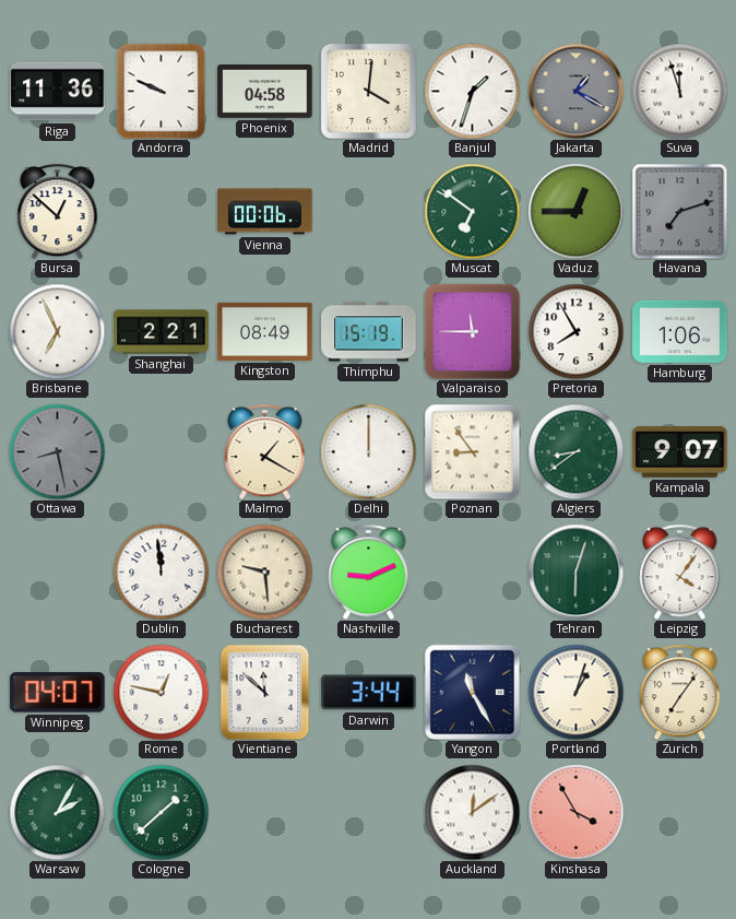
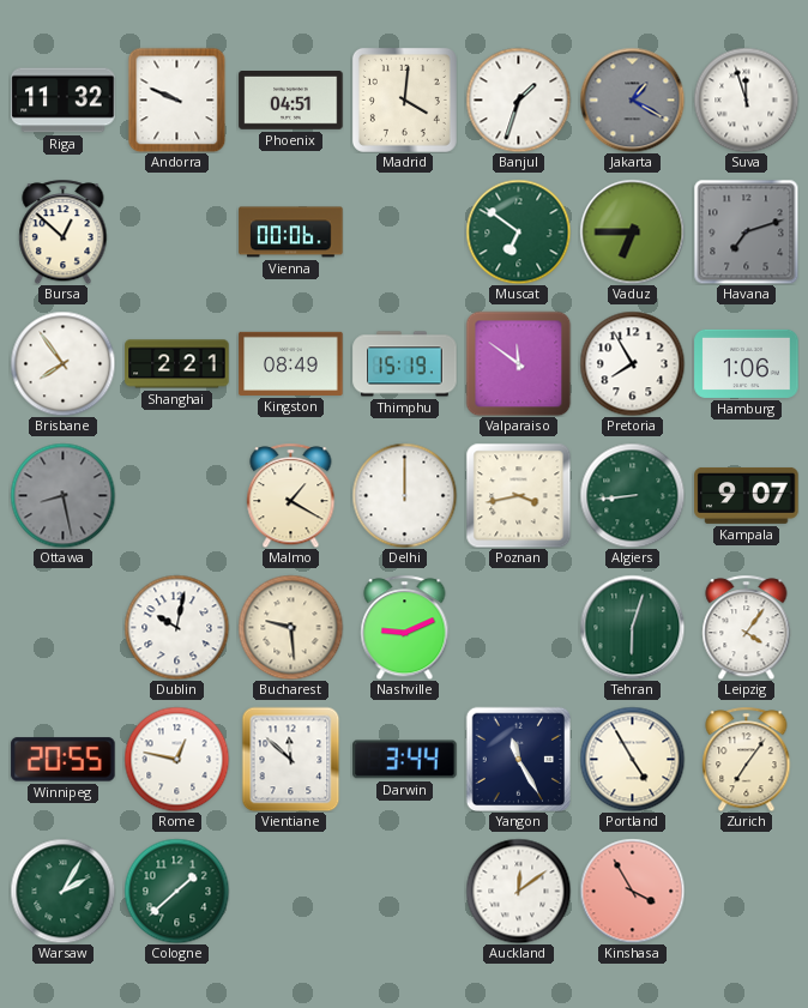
Riga: 11:36 -> 11:32
Phoenix: 04:58 -> 04:51
Vaduz: 12:45 -> 6:45
Brisbane: 6:56 -> 7:54
Valparaiso: 11:45 -> 11:51
Poznan: 8:54 -> 3:43
Algiers: 8:39 -> 8:44
Dublin: 11:59 -> 10:02
Winnipeg: 04:07 -> 20:55
Portland: 1:03 -> 4:55
